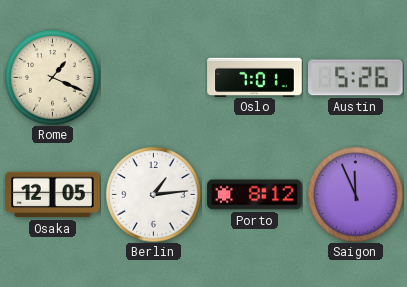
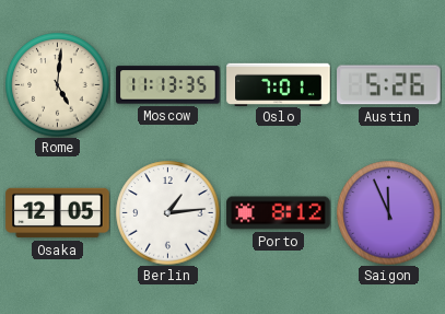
Rome: 1:19 -> 5:01
Moscow: none -> 11:13
